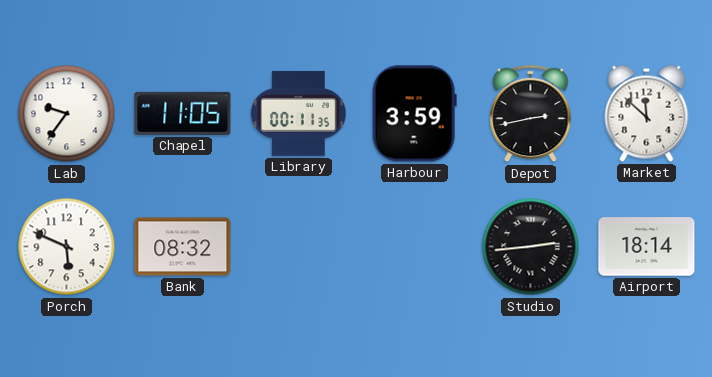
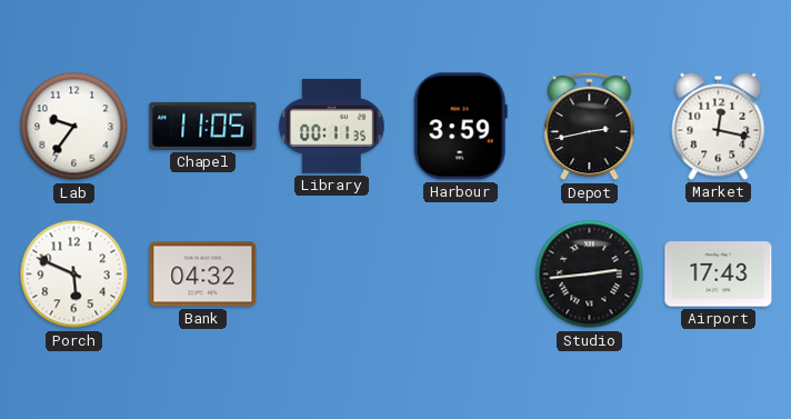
Market: 11:52 -> 12:17
Bank: 08:32 -> 04:32
Airport: 18:14 -> 17:43
